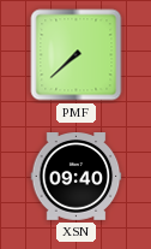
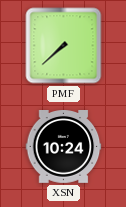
XSN: 09:40 -> 10:24
